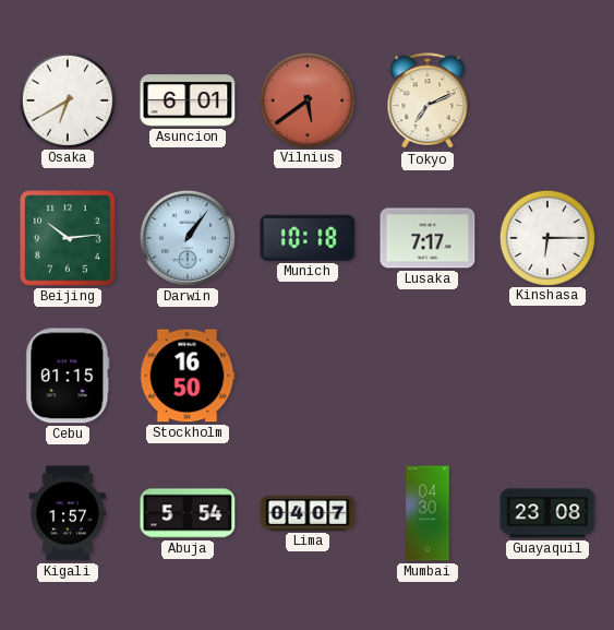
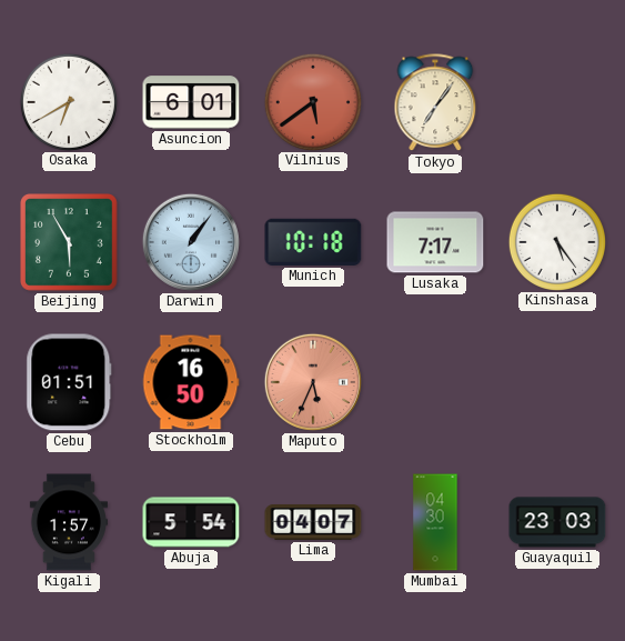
Tokyo: 7:11 -> 7:06
Beijing: 10:14 -> 5:55
Kinshasa: 6:15 -> 5:24
Cebu: 01:15 -> 01:51
Maputo: none -> 5:34
Guayaquil: 23:08 -> 23:03
